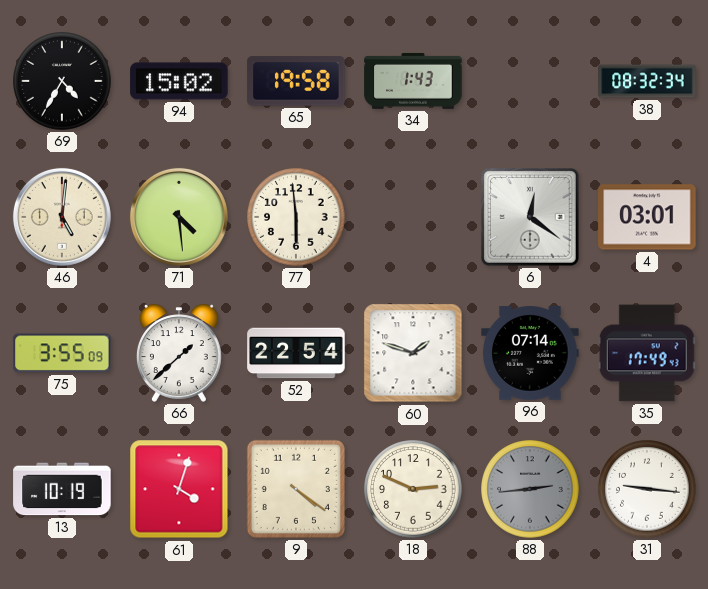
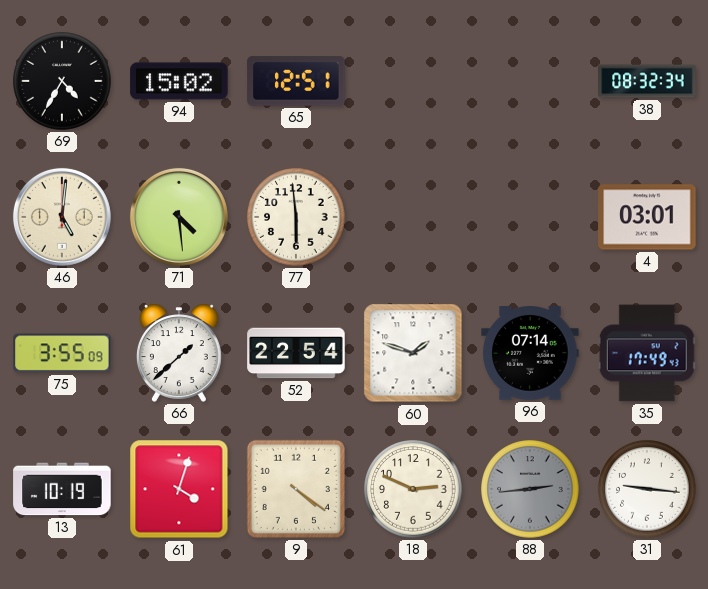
65: 19:58 -> 12:51
34: 1:43 -> none
6: 12:21 -> none
